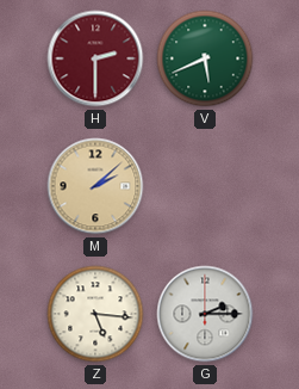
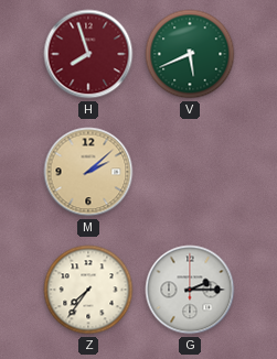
H: 2:30 -> 7:57
Z: 5:16 -> 7:36
